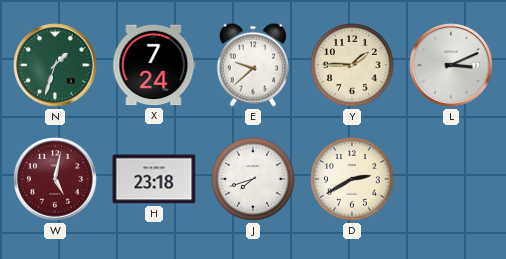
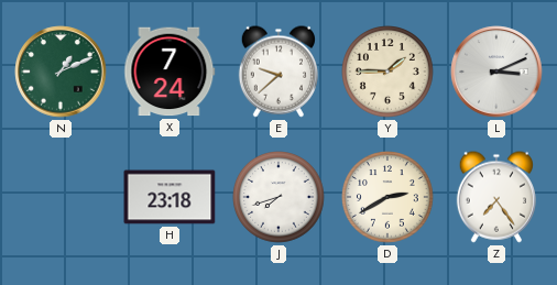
N: 1:33 -> 1:11
W: 5:02 -> none
Z: none -> 7:24
